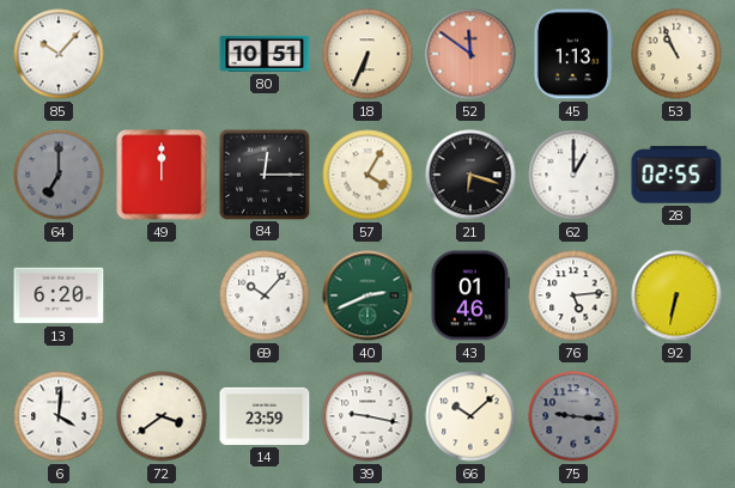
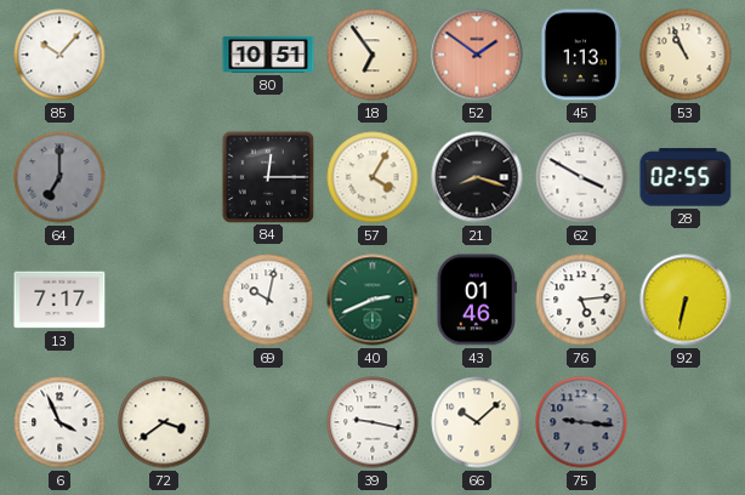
18: 6:34 -> 6:54
52: 11:51 -> 1:51
49: 12:00 -> none
21: 6:18 -> 8:18
62: 1:00 -> 3:50
13: 6:20 -> 7:17
69: 10:07 -> 10:02
6: 4:01 -> 3:56
14: 23:59 -> none
